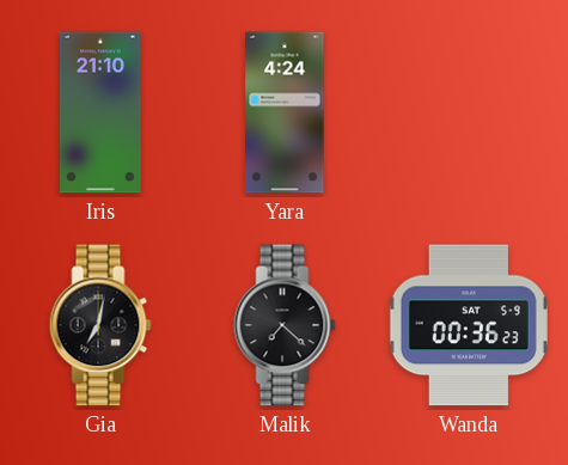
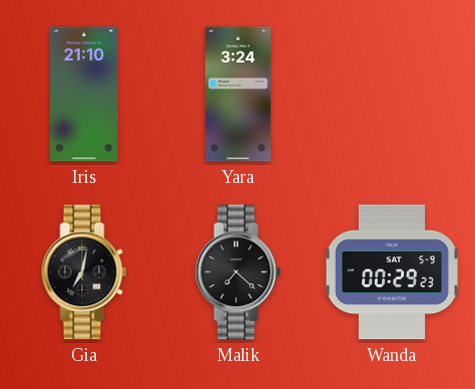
Yara: 4:24 -> 3:24
Wanda: 00:36 -> 00:29
